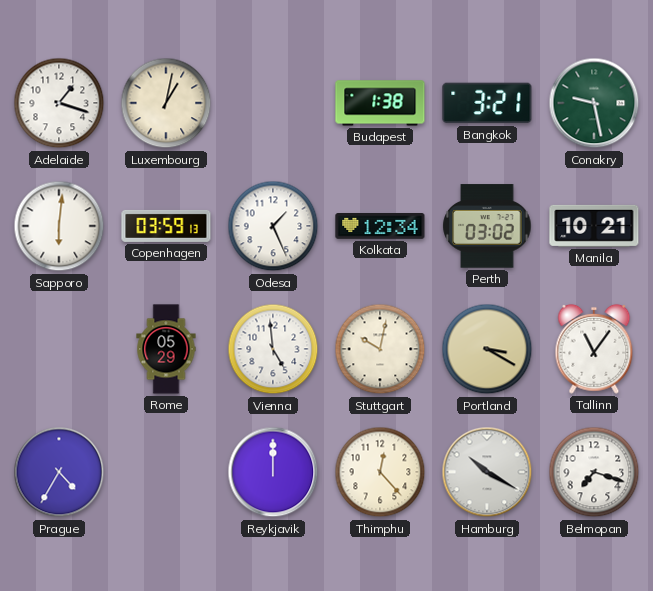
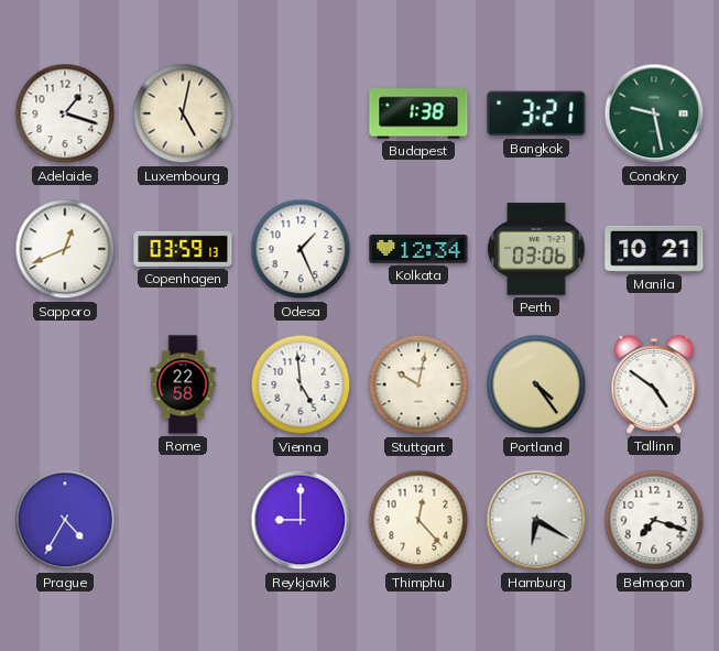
Luxembourg: 1:02 -> 5:02
Sapporo: 6:01 -> 12:41
Perth: 03:02 -> 03:06
Rome: 05:29 -> 22:58
Portland: 3:20 -> 4:24
Tallinn: 11:06 -> 4:51
Reykjavik: 12:00 -> 9:00
Hamburg: 10:20 -> 6:20
